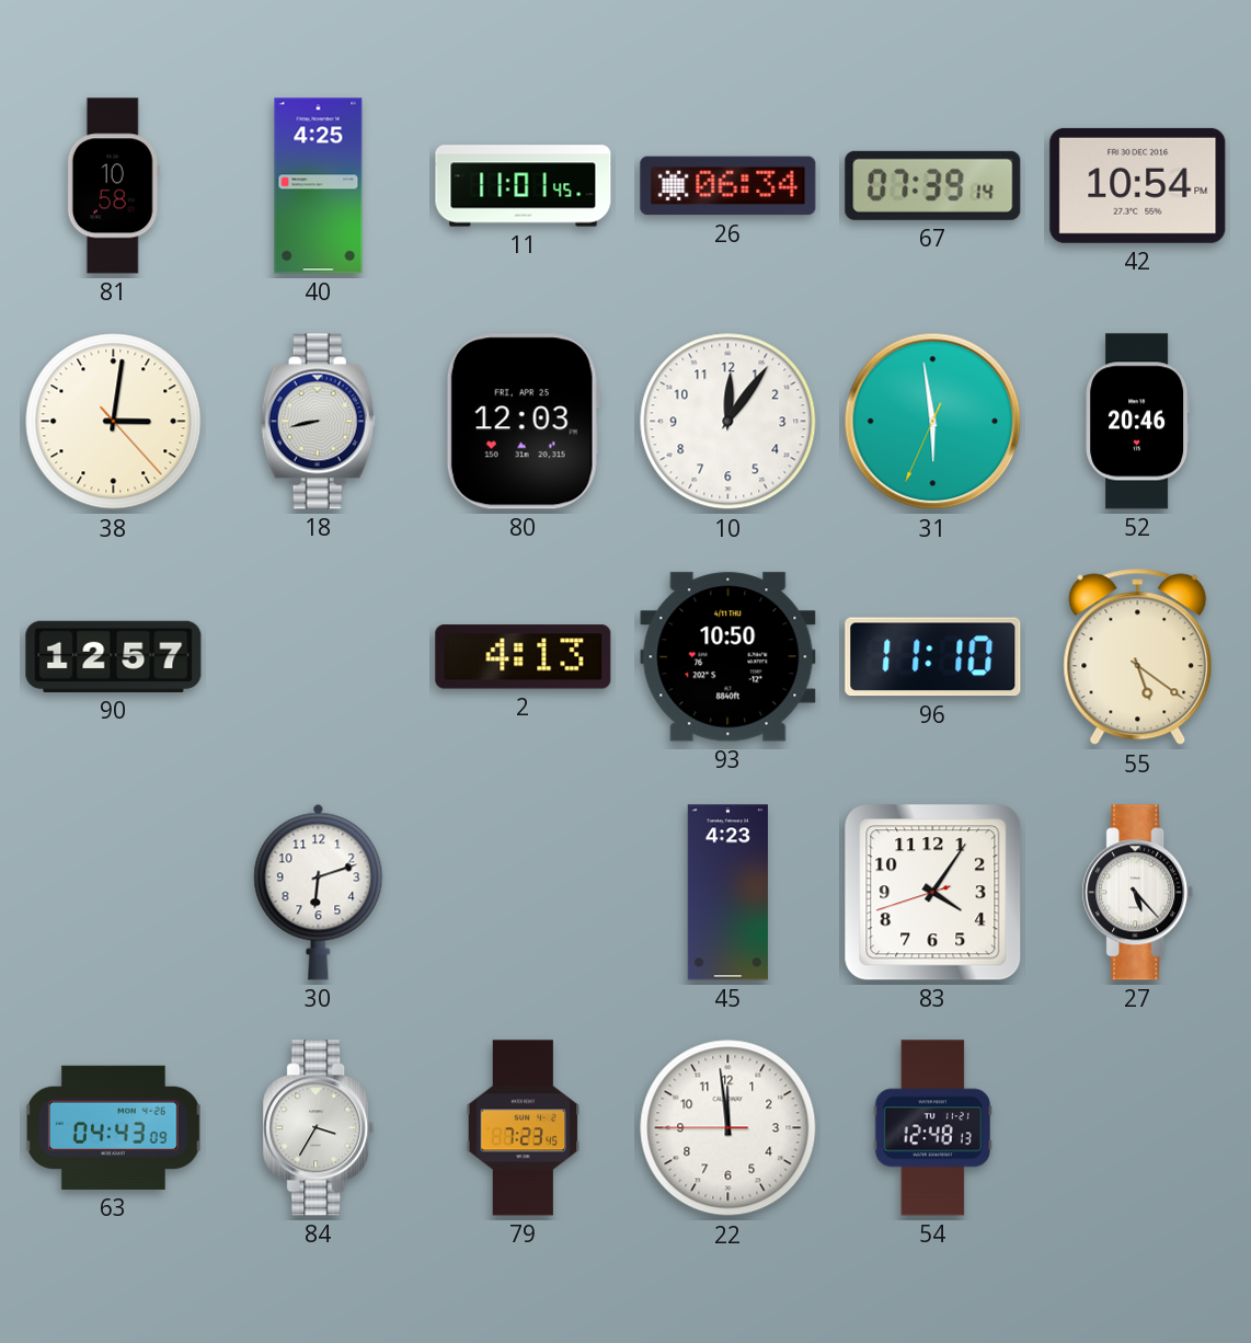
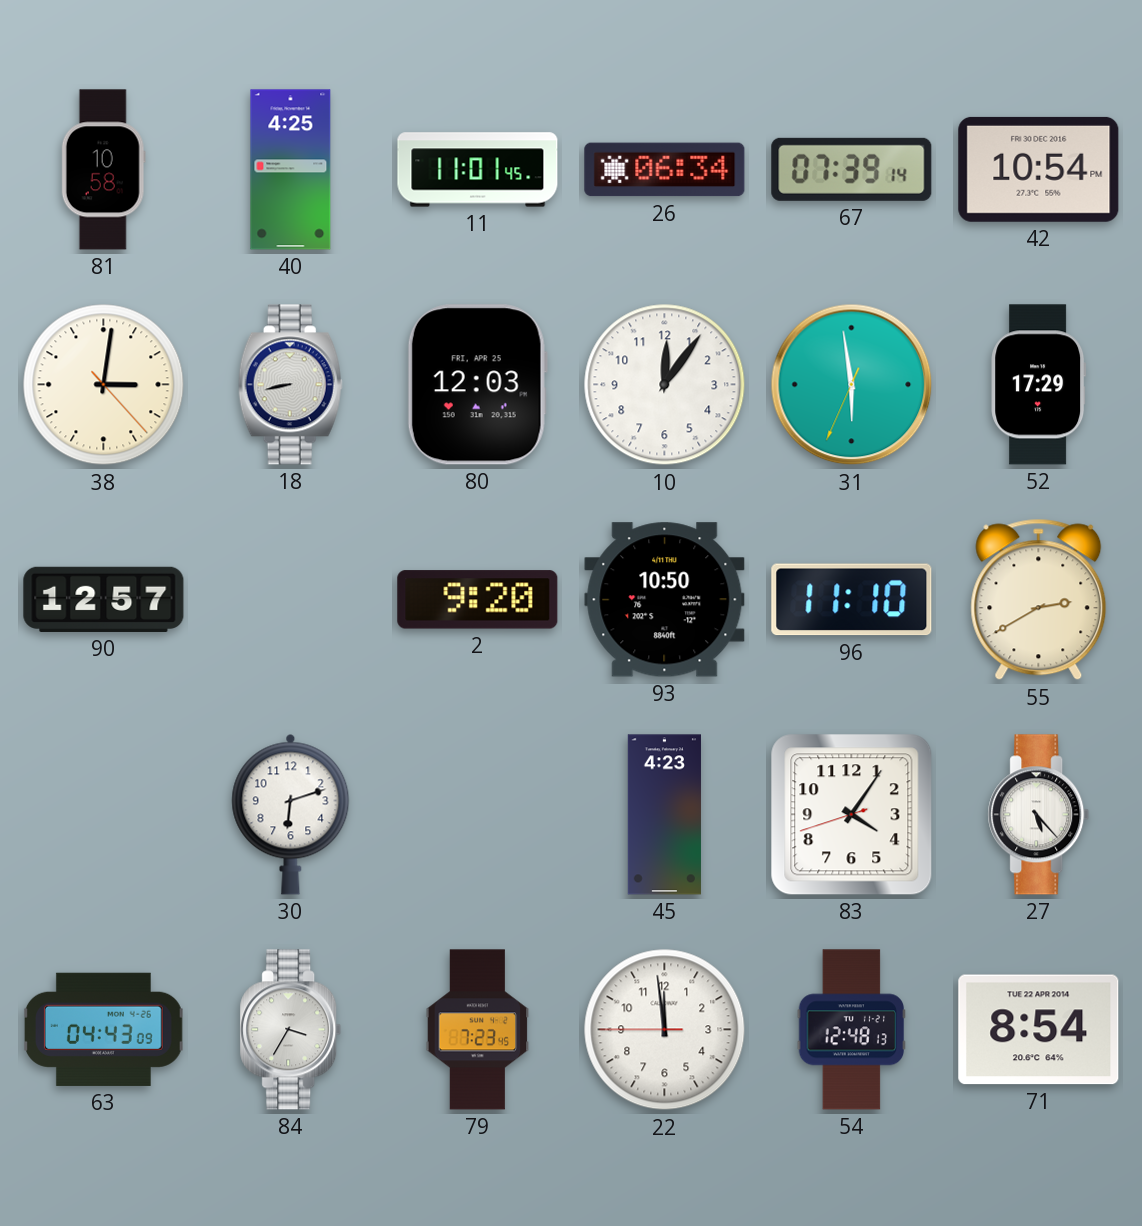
52: 20:46 -> 17:29
2: 4:13 -> 9:20
55: 5:21 -> 2:40
71: none -> 8:54
